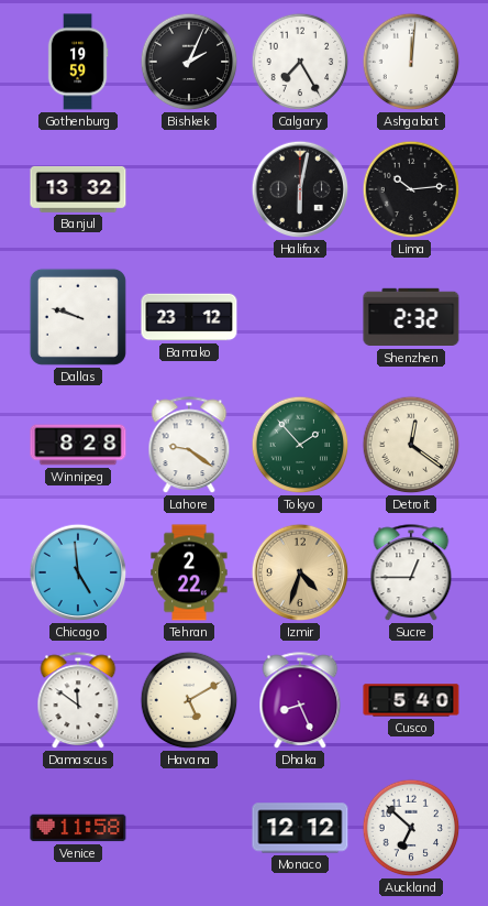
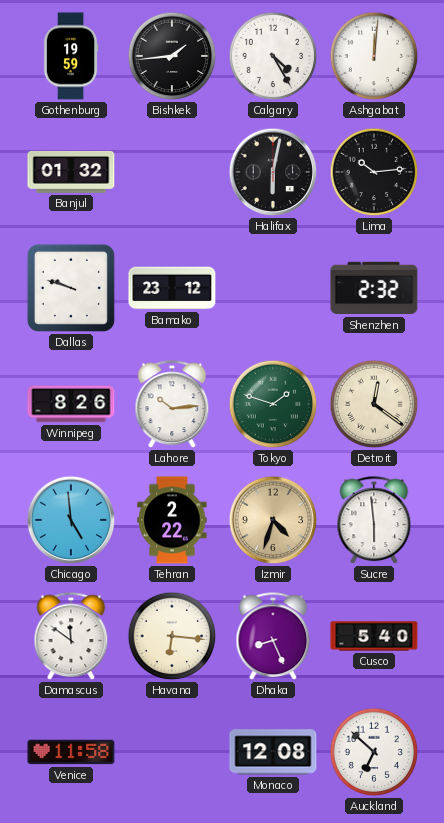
Bishkek: 2:04 -> 1:44
Calgary: 7:25 -> 4:25
Banjul: 13:32 -> 01:32
Winnipeg: 8:28 -> 8:26
Lahore: 9:21 -> 10:14
Tokyo: 1:53 -> 1:48
Sucre: 12:45 -> 5:59
Havana: 5:10 -> 6:16
Monaco: 12:12 -> 12:08
